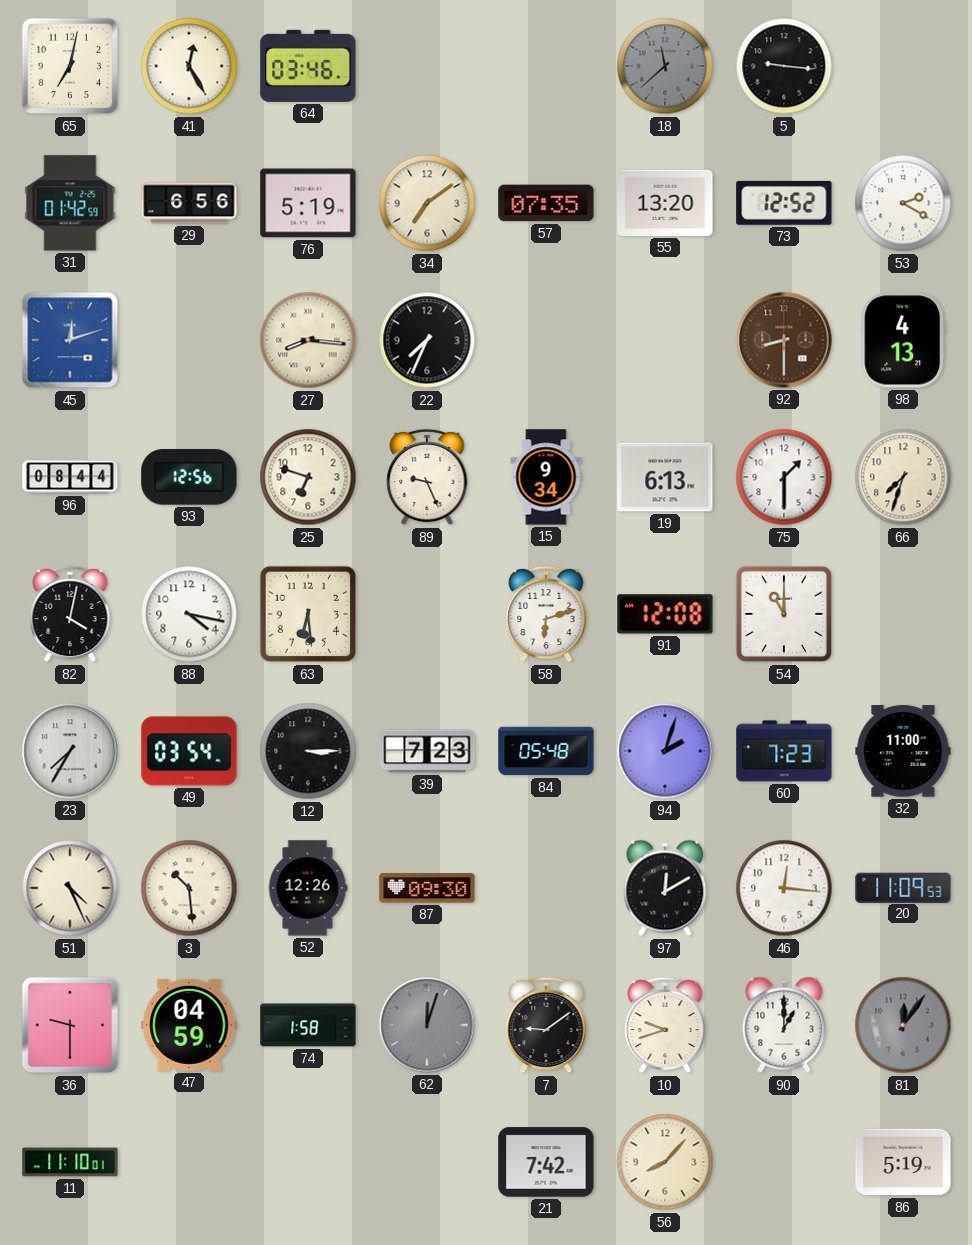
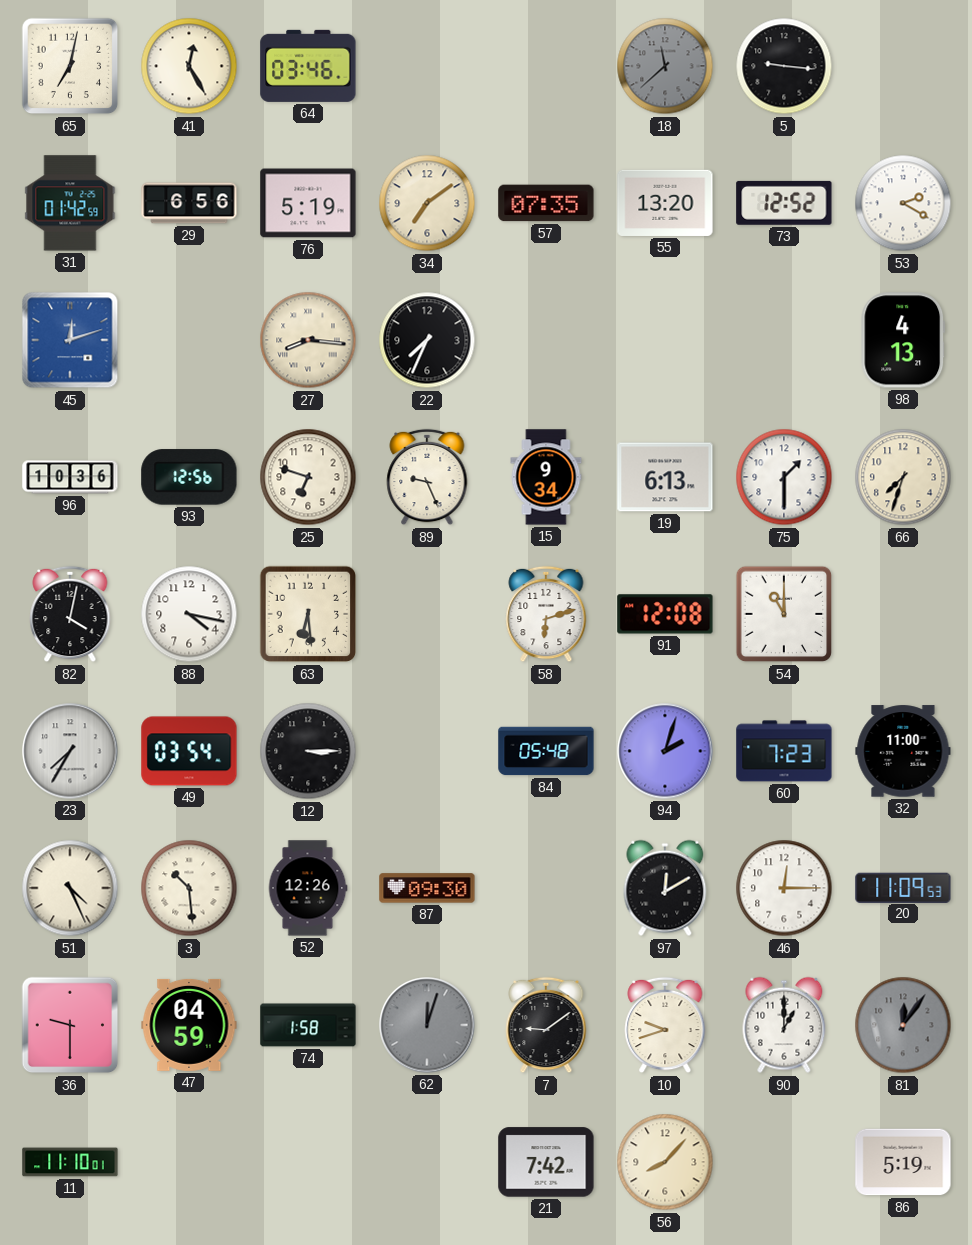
92: 8:30 -> none
96: 08:44 -> 10:36
39: 7:23 -> none
46: 12:16 -> 12:15
